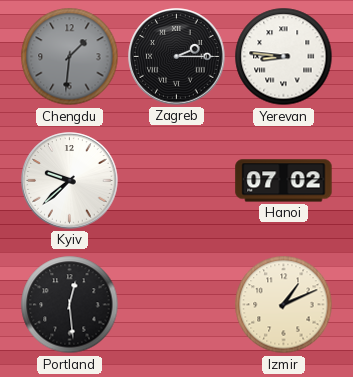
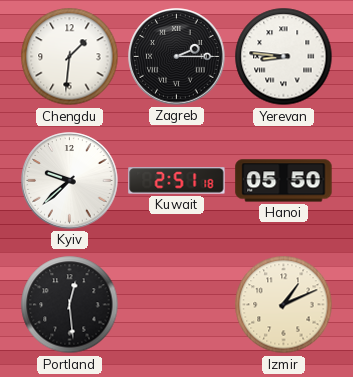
Chengdu dial: grey -> white
Kuwait: none -> 2:51
Hanoi: 07:02 -> 05:50
